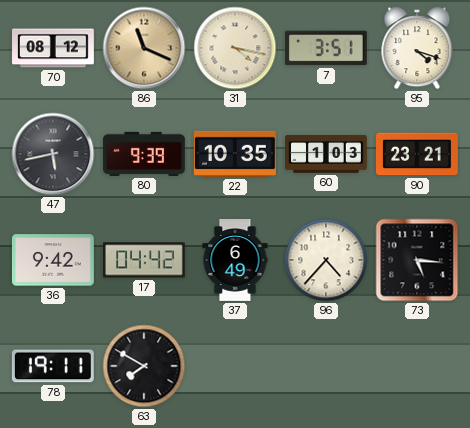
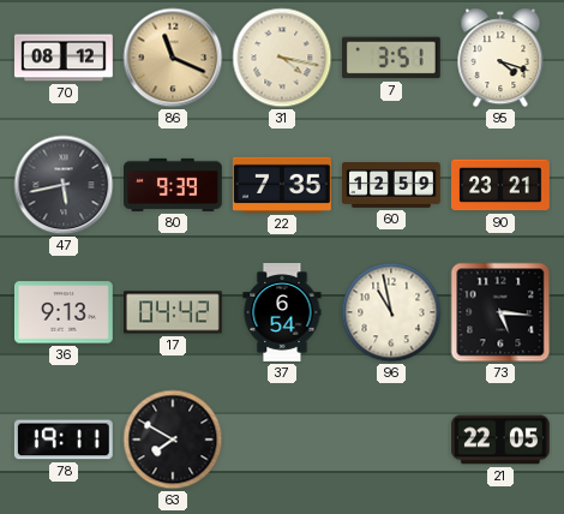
22: 10:35 -> 7:35
60: 1:03 -> 12:59
36: 9:42 -> 9:13
37: 6:49 -> 6:54
96: 4:37 -> 10:58
21: none -> 22:05
